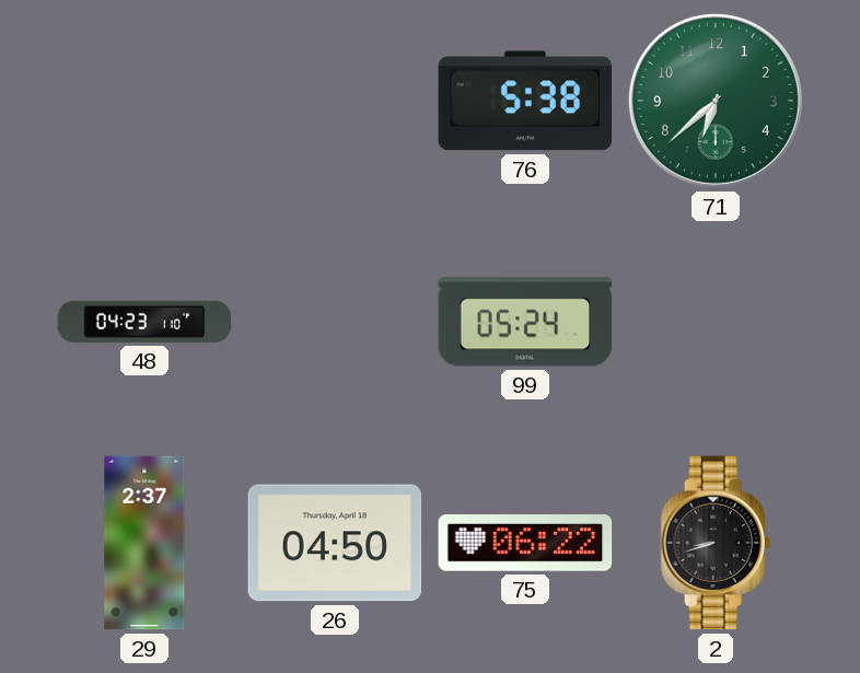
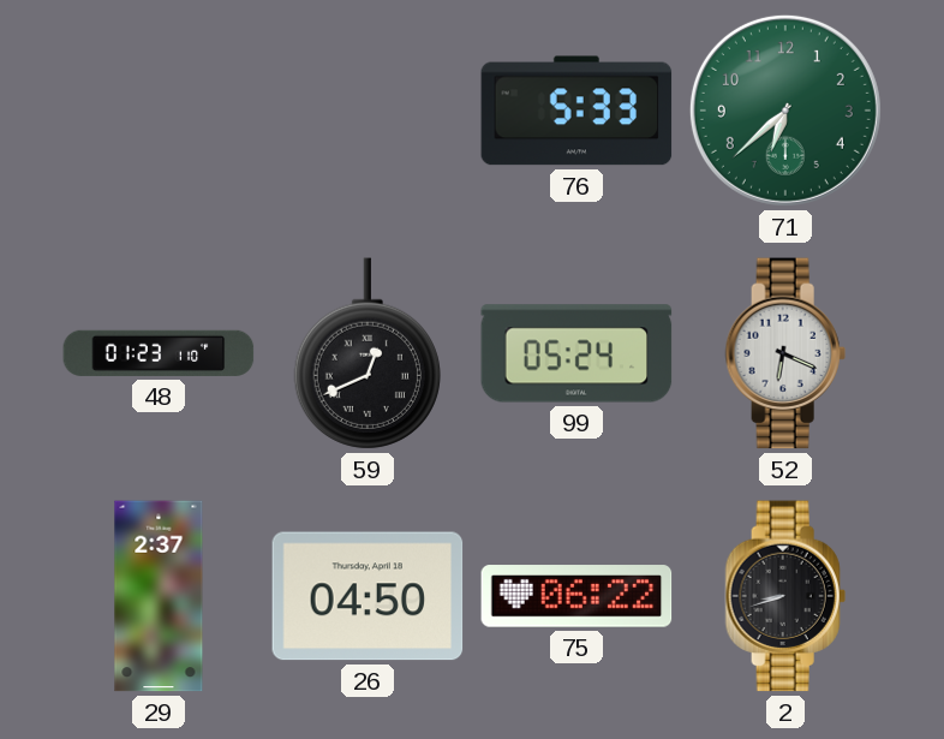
76: 5:38 -> 5:33
48: 04:23 -> 01:23
59: none -> 12:41
52: none -> 6:19
